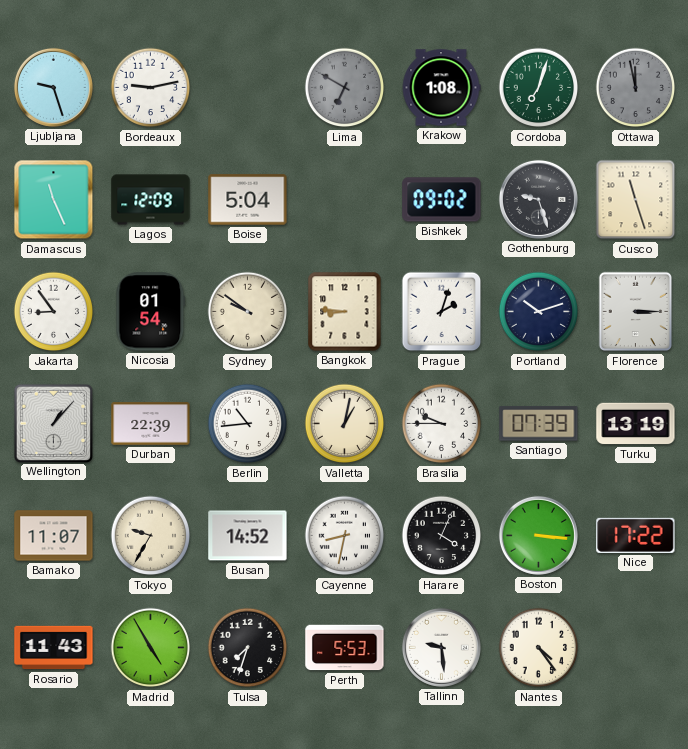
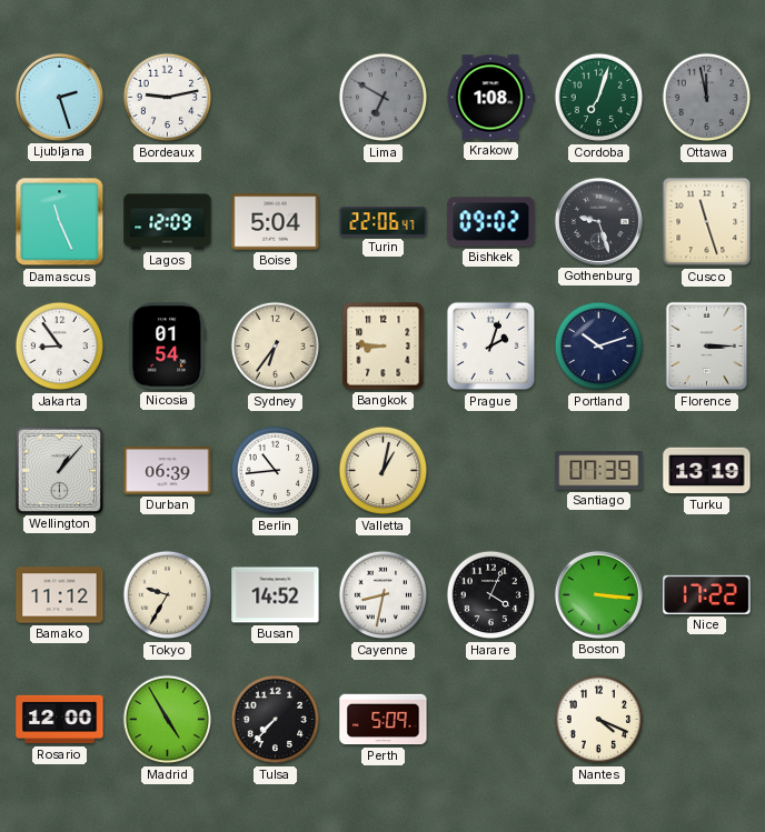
Ljubljana: 9:27 -> 2:27
Turin: none -> 22:06
Sydney: 9:51 -> 6:36
Durban: 22:39 -> 06:39
Brasilia: 9:45 -> none
Bamako: 11:07 -> 11:12
Rosario: 11:43 -> 12:00
Tulsa: 7:33 -> 7:37
Perth: 5:53 -> 5:09
Tallinn: 9:29 -> none
Nantes: 4:24 -> 4:19
